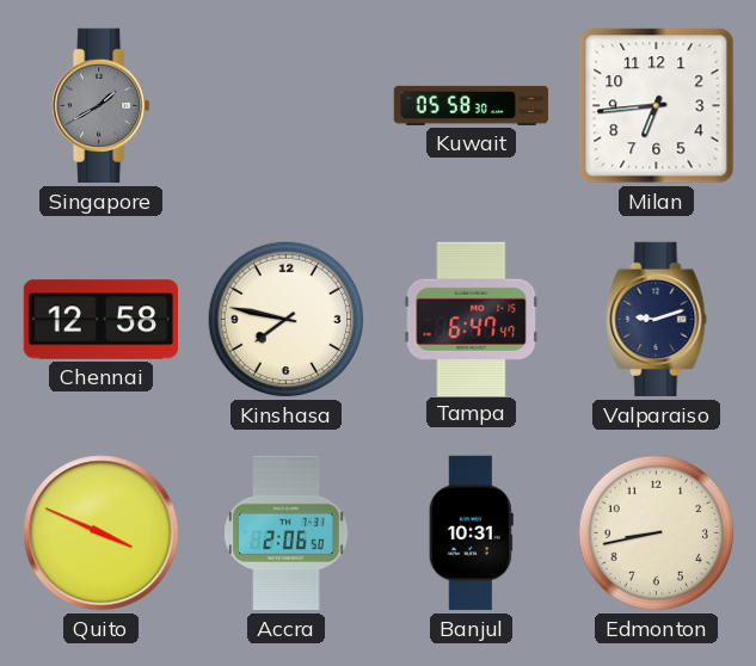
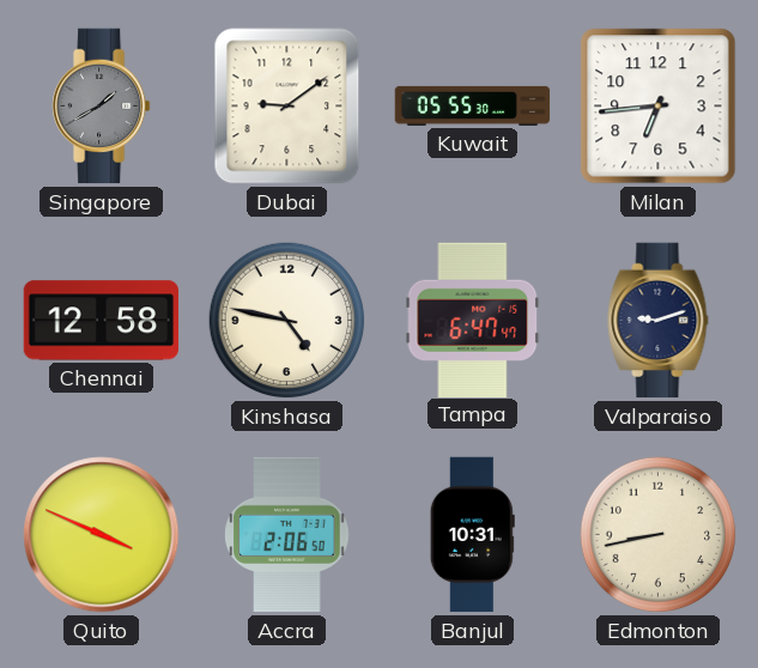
Dubai: none -> 9:09
Kuwait: 05:58 -> 05:55
Kinshasa: 7:47 -> 4:47
